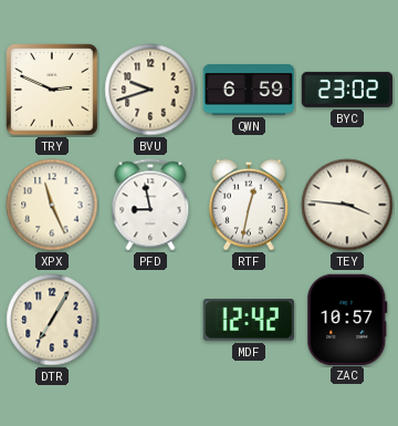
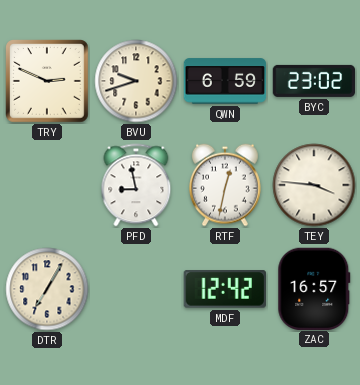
XPX: 11:26 -> none
ZAC: 10:57 -> 16:57
